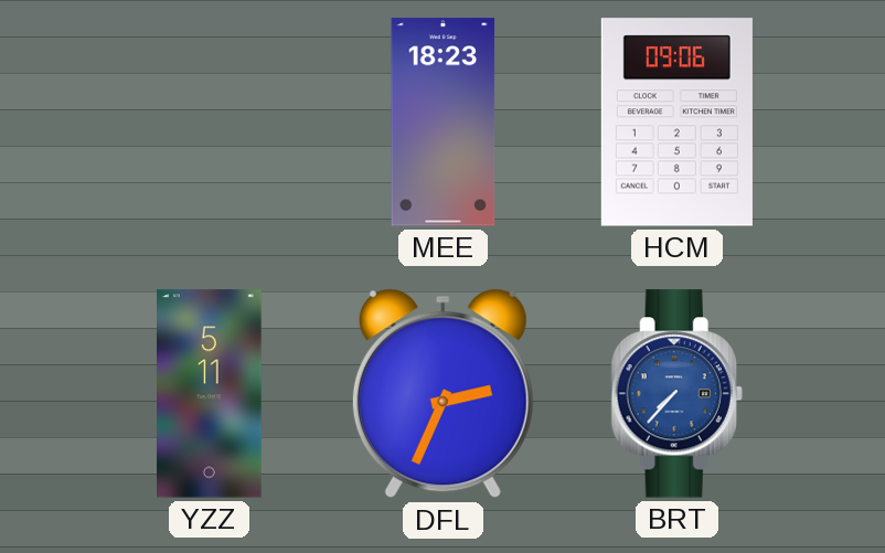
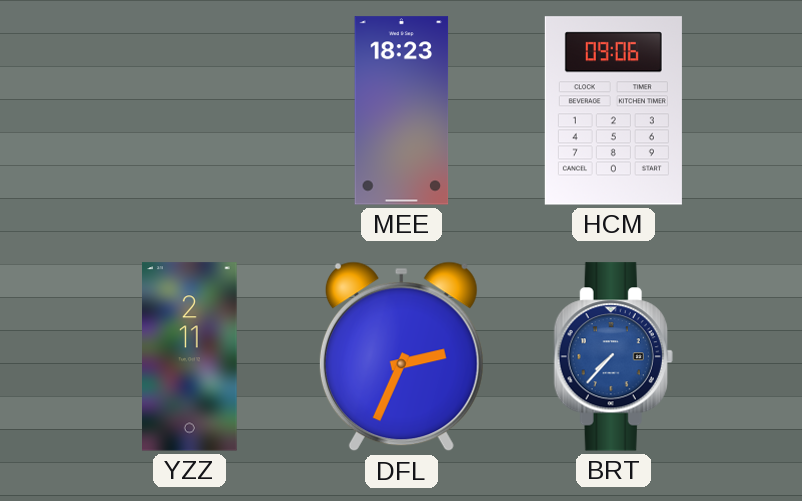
YZZ: 5:11 -> 2:11
